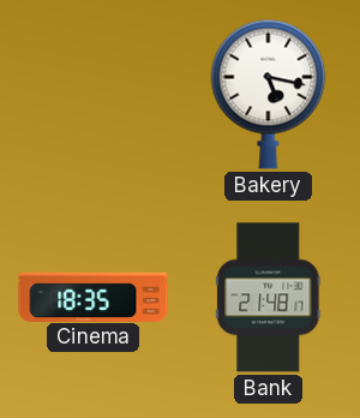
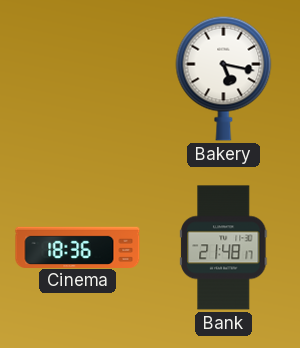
Cinema: 18:35 -> 18:36
